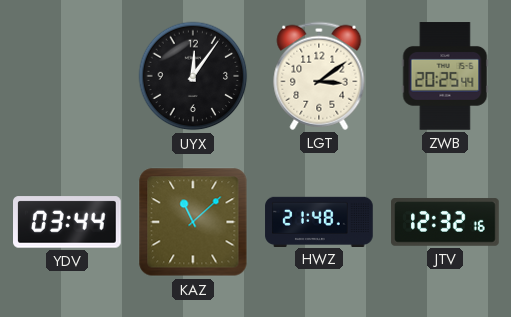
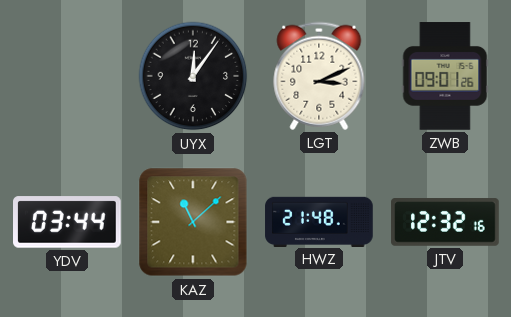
LGT: 3:09 -> 3:11
ZWB: 20:25 -> 09:01
